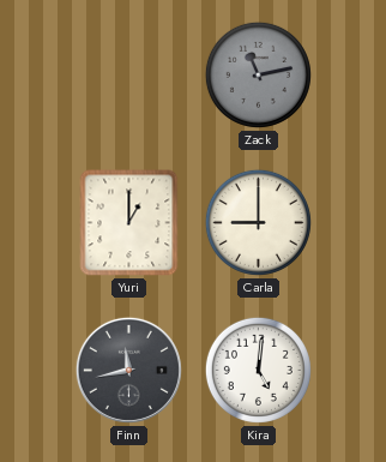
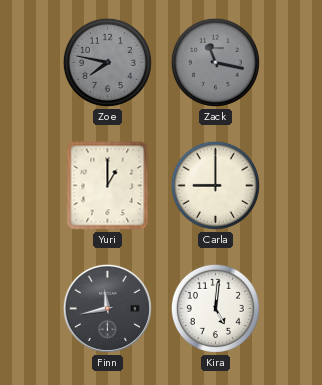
Zoe: none -> 7:47
Zack: 11:13 -> 11:17
